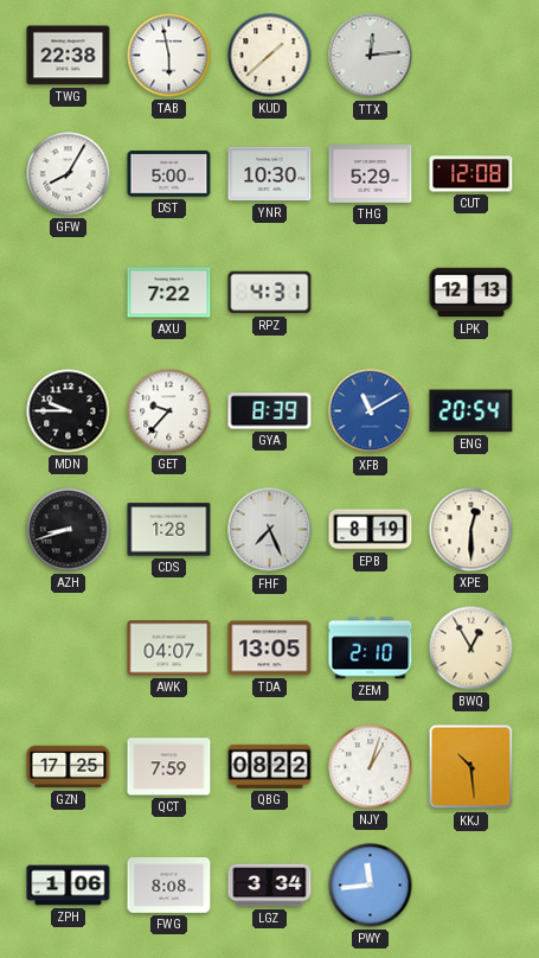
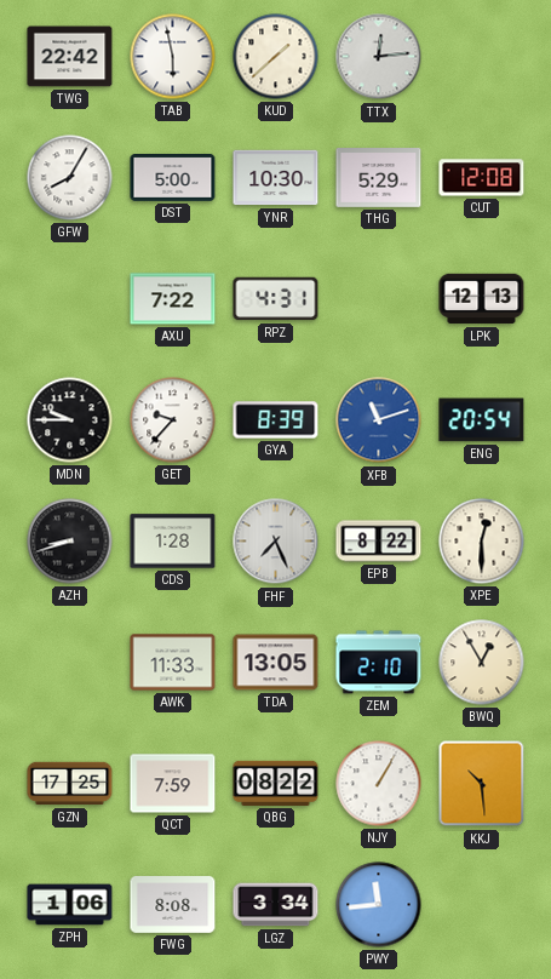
TWG: 22:38 -> 22:42
XFB: 11:10 -> 11:12
EPB: 8:19 -> 8:22
AWK: 04:07 -> 11:33
NJY: 1:03 -> 1:05
